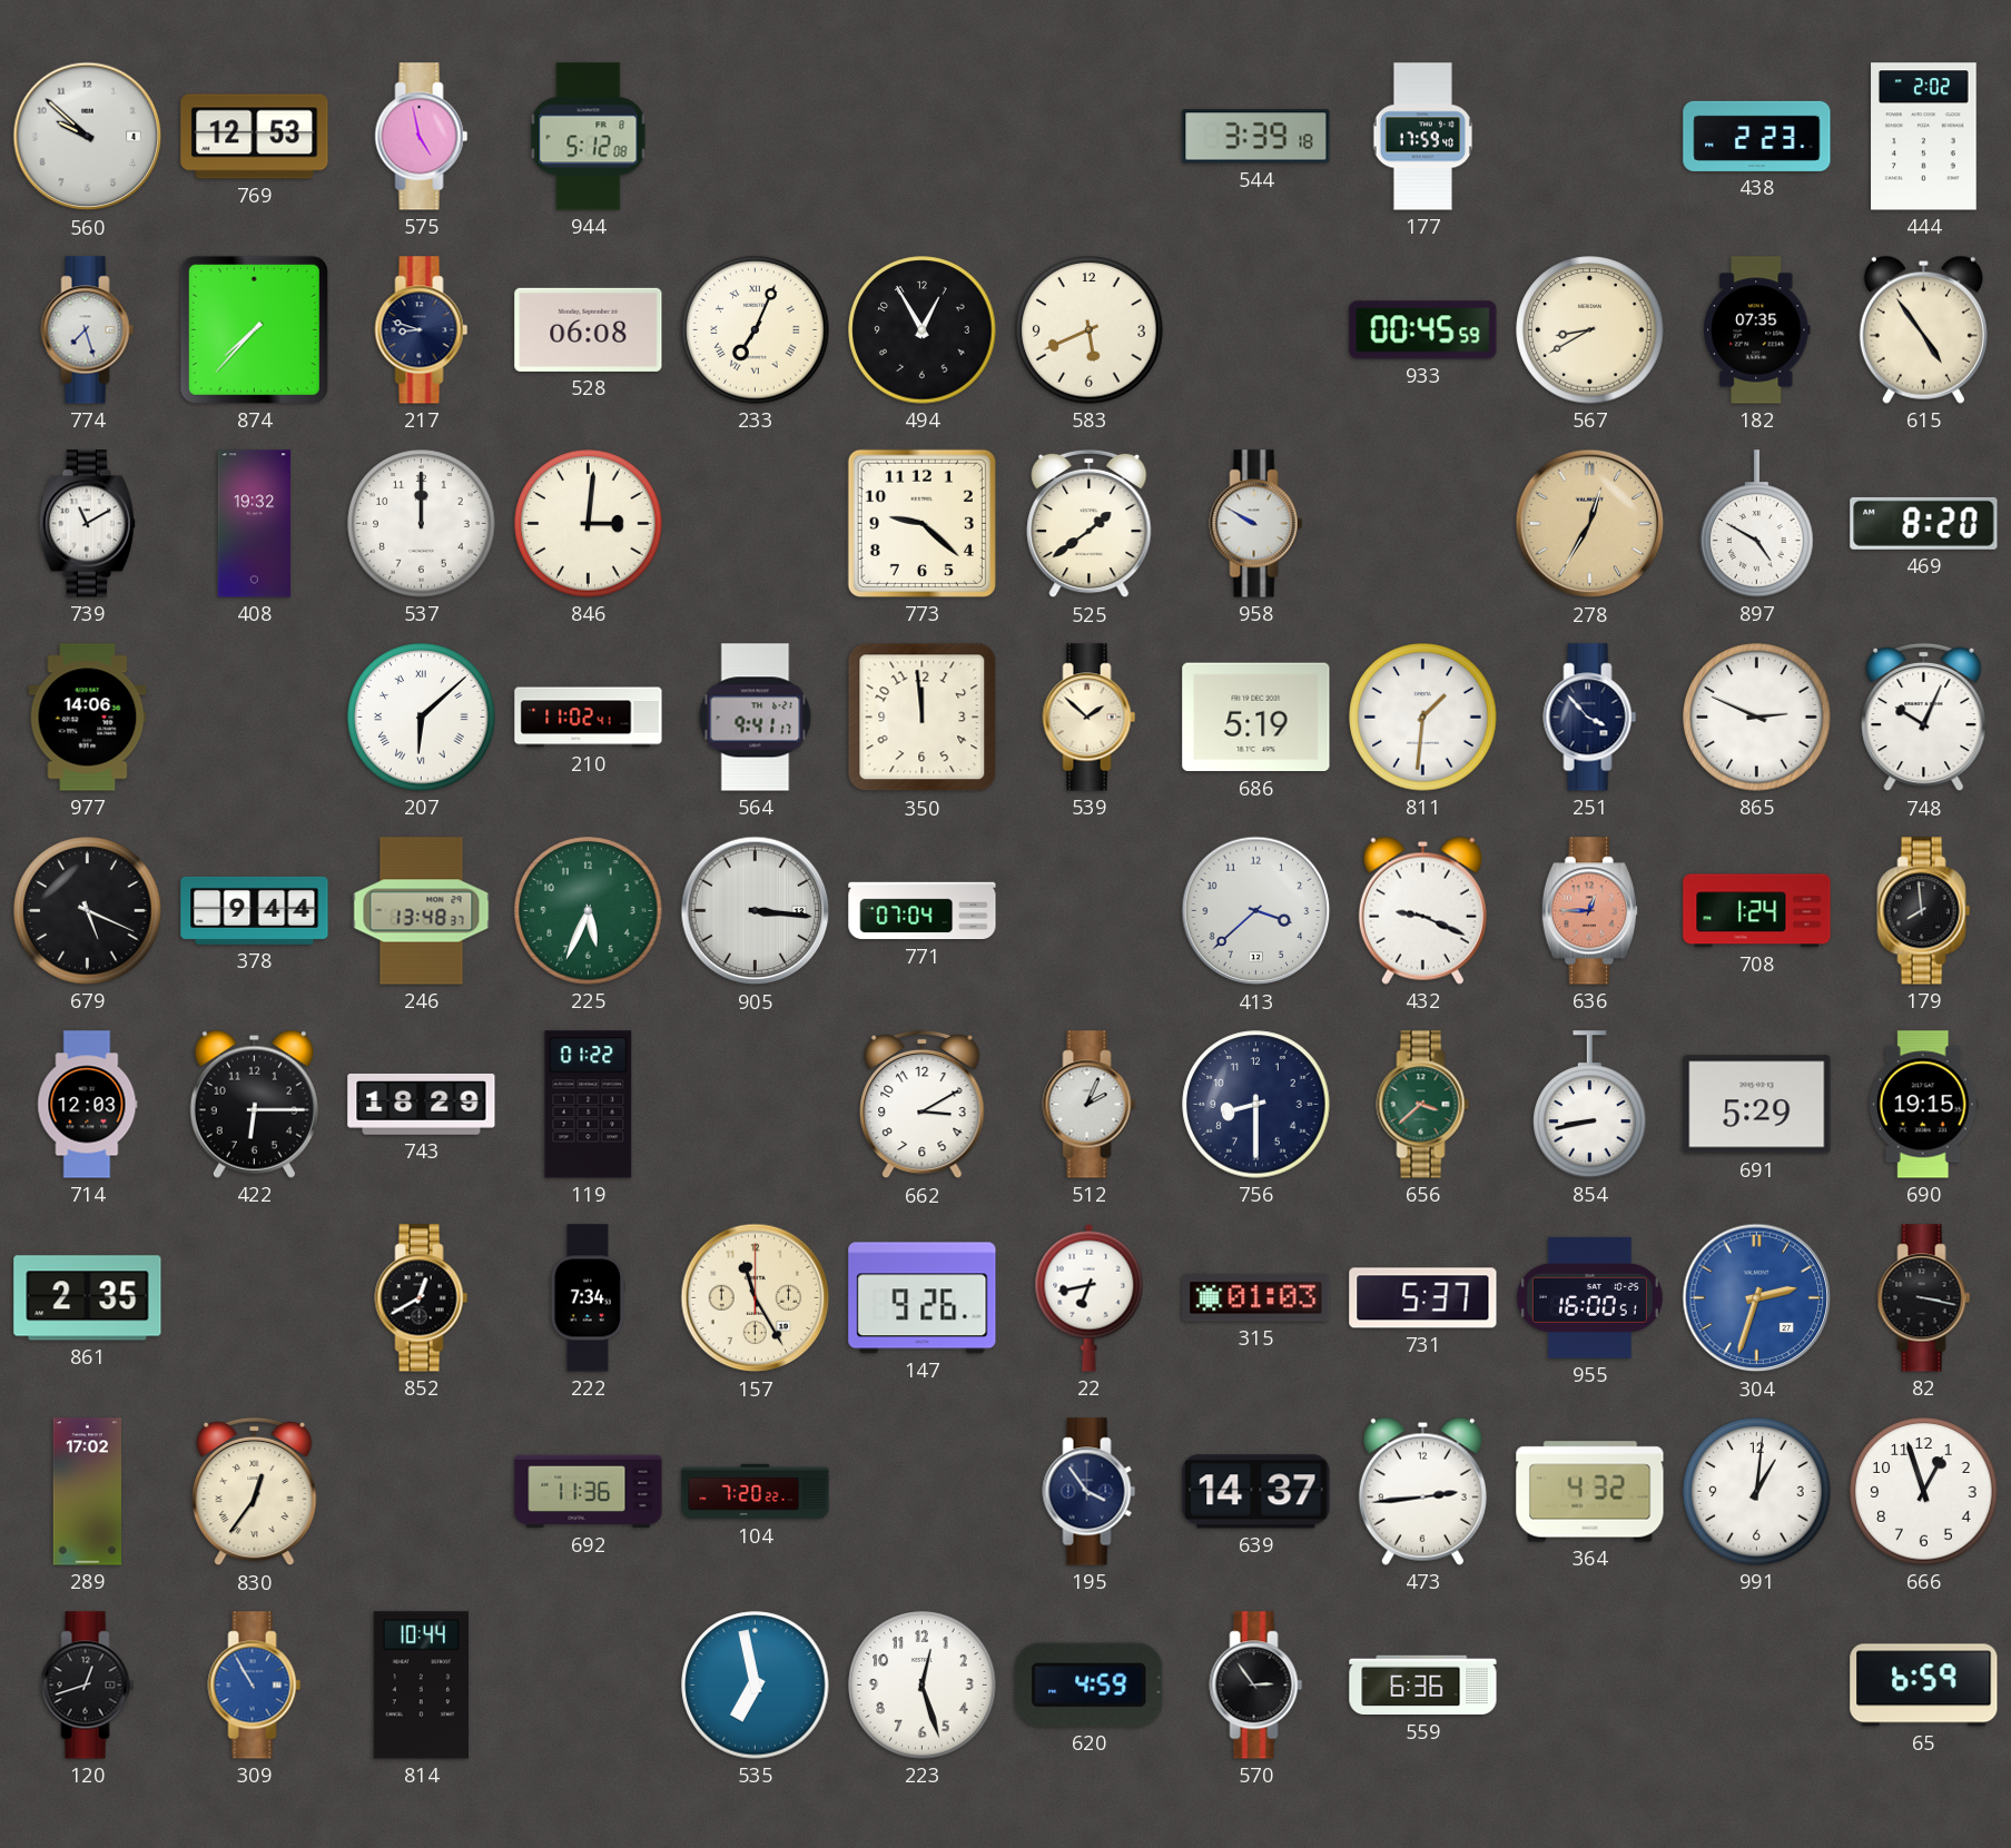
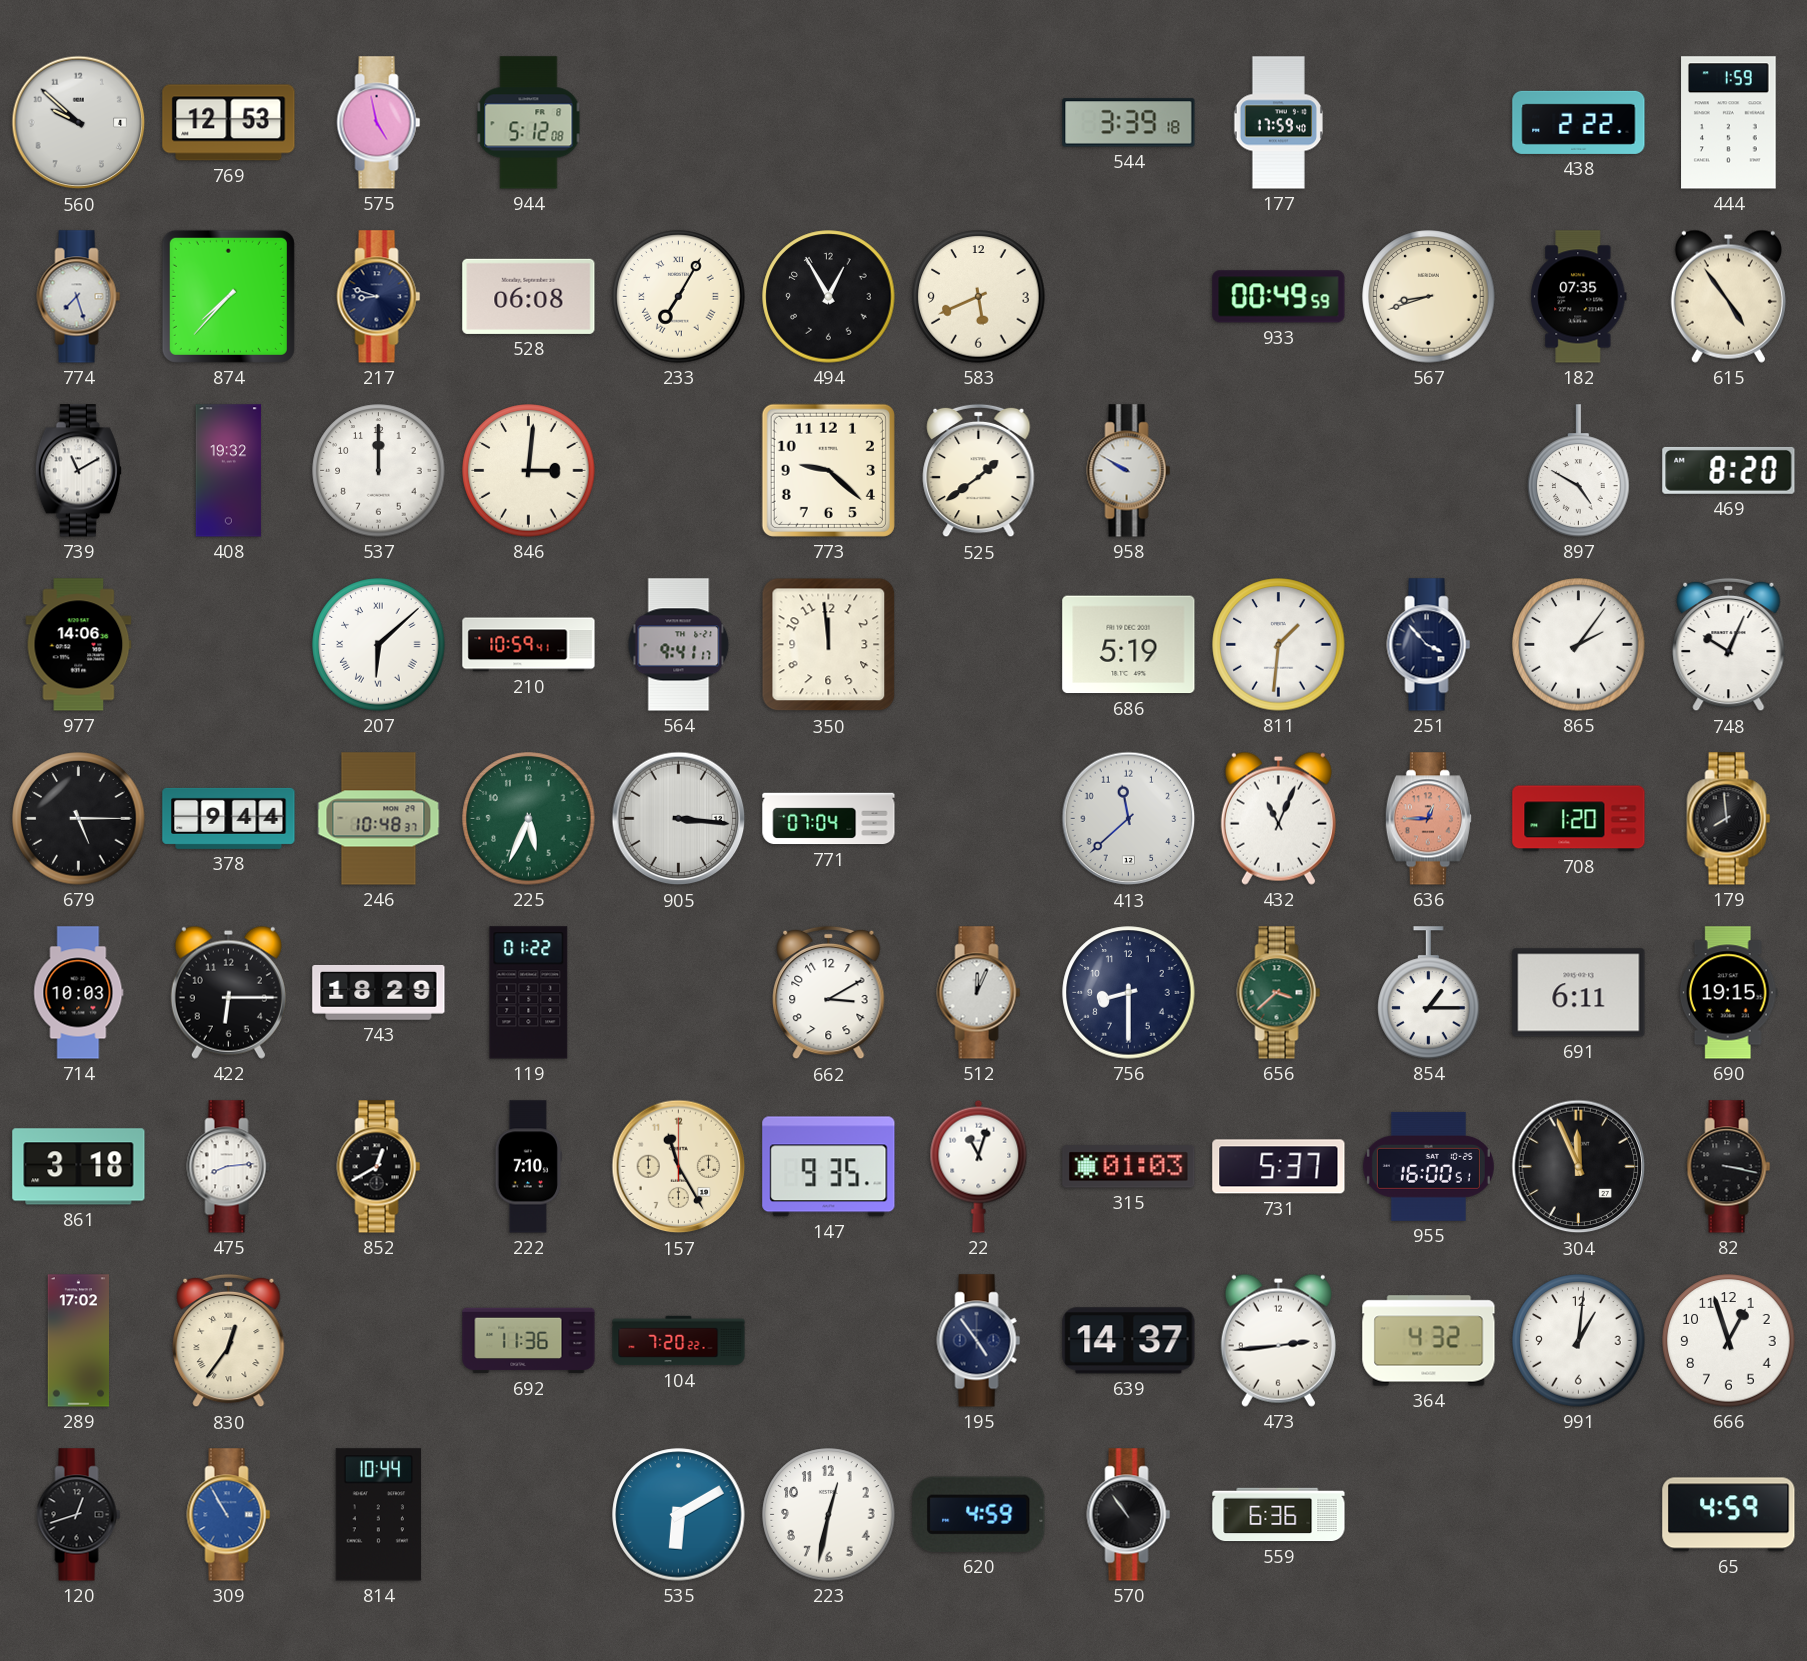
438: 2:23 -> 2:22
444: 2:02 -> 1:59
233: 7:04 -> 7:05
933: 00:45 -> 00:49
567: 8:40 -> 8:42
278: 12:35 -> none
210: 11:02 -> 10:59
539: 1:52 -> none
865: 2:49 -> 2:06
679: 5:19 -> 5:15
246: 13:48 -> 10:48
413: 3:38 -> 11:38
432: 9:19 -> 11:04
708: 1:24 -> 1:20
714: 12:03 -> 10:03
512: 2:04 -> 12:04
854: 8:43 -> 1:15
691: 5:29 -> 6:11
861: 2:35 -> 3:18
475: none -> 8:14
222: 7:34 -> 7:10
147: 9:26 -> 9:35
22: 6:43 -> 11:03
304: 2:33 -> 11:56
304 dial: blue -> black
195: 3:54 -> 4:54
535: 6:58 -> 6:10
223: 12:27 -> 12:32
570: 2:54 -> 10:54
65: 6:59 -> 4:59
